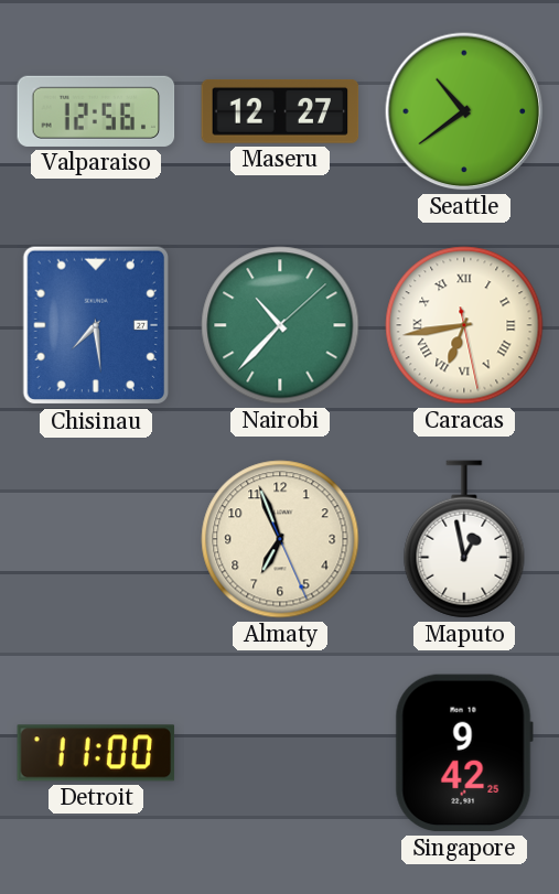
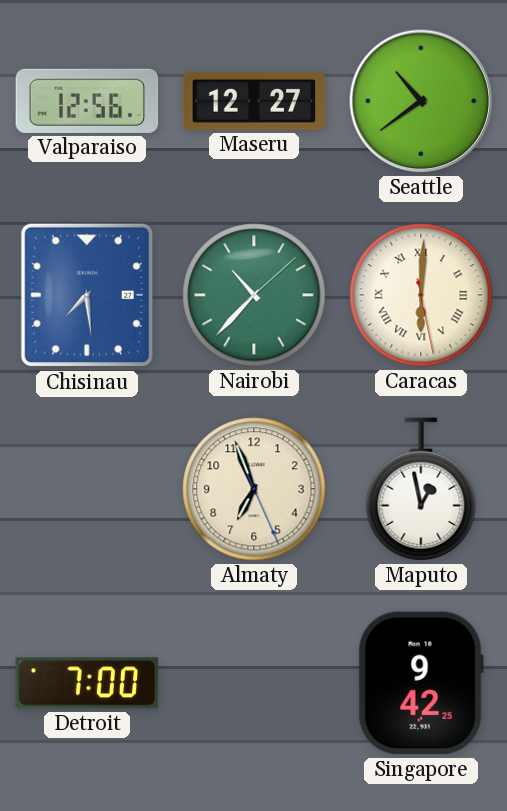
Caracas: 6:43 -> 6:00
Detroit: 11:00 -> 7:00
